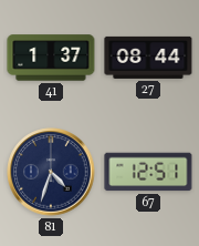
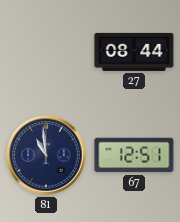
41: 1:37 -> none
81: 4:33 -> 10:59
